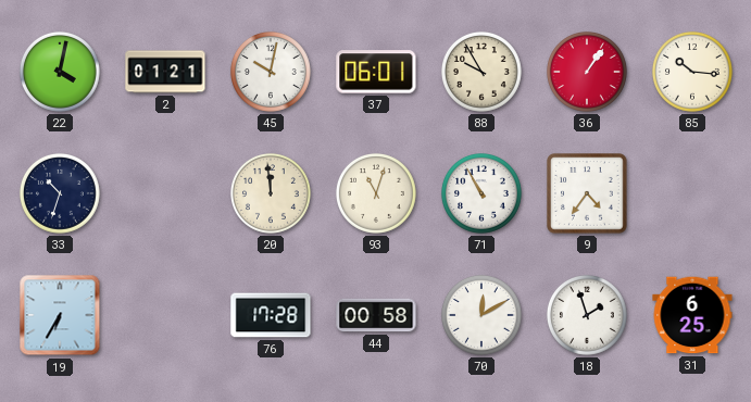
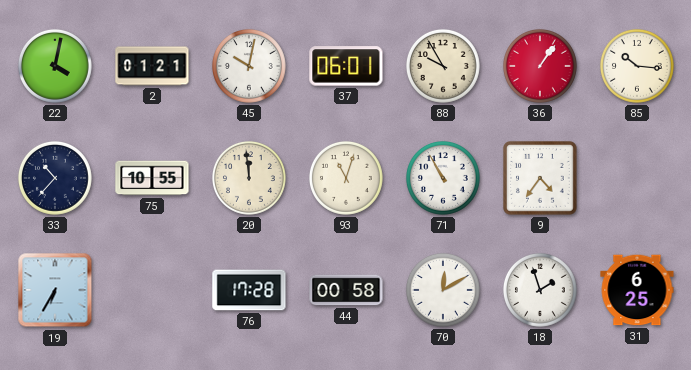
33: 10:33 -> 10:37
75: none -> 10:55
